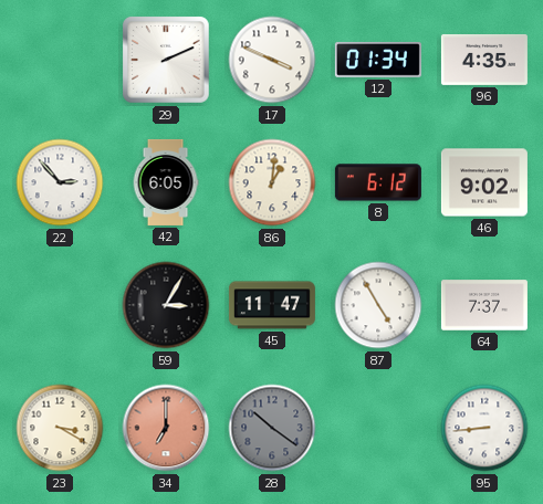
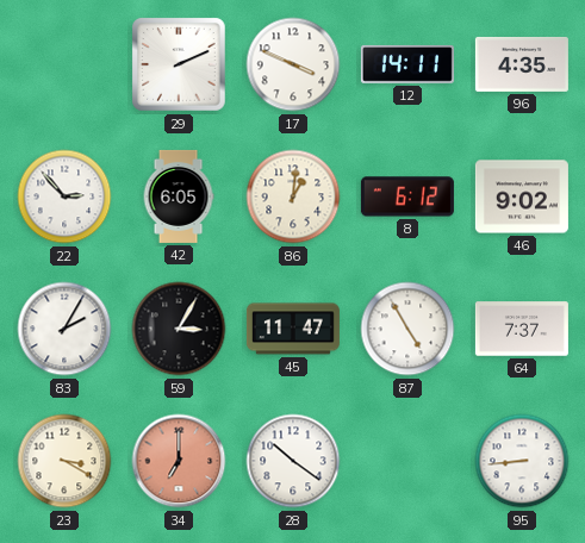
12: 01:34 -> 14:11
83: none -> 2:05
28 dial: grey -> white
